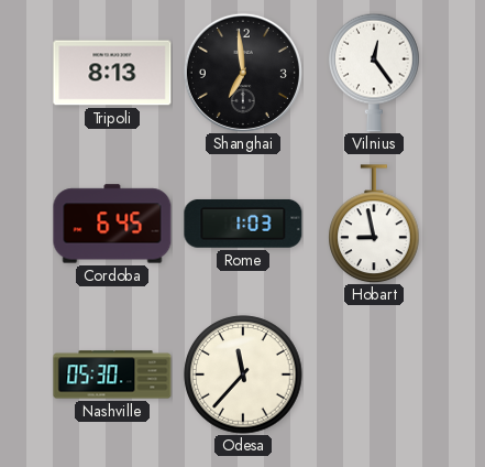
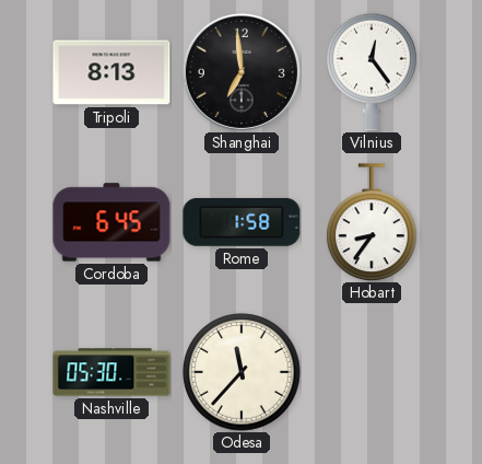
Rome: 1:03 -> 1:58
Hobart: 8:58 -> 8:36
